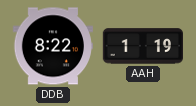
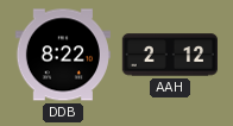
AAH: 1:19 -> 2:12
